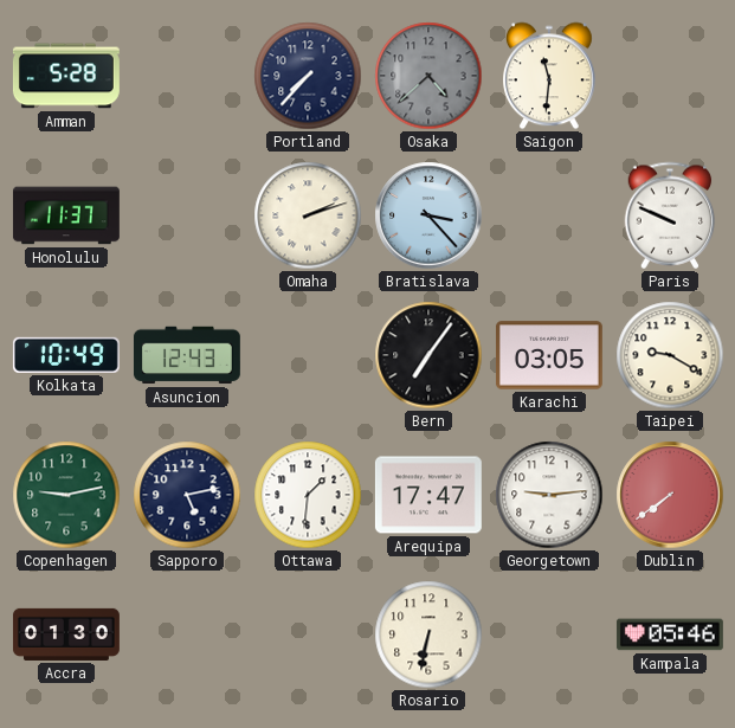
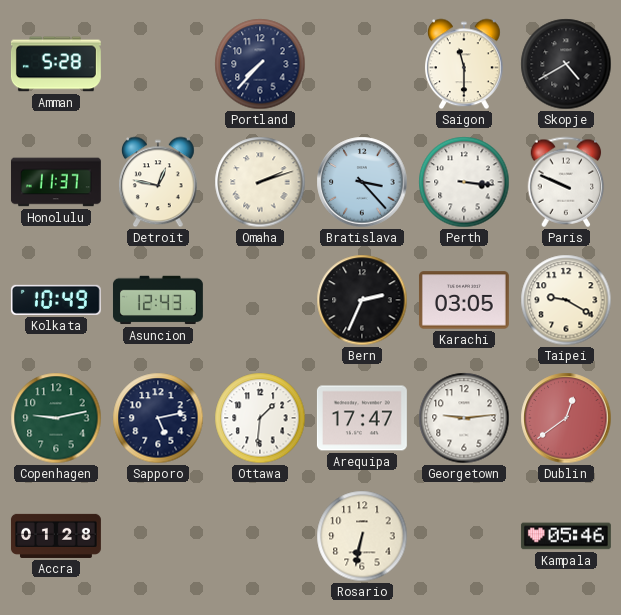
Osaka: 4:38 -> none
Saigon: 11:31 -> 11:30
Skopje: none -> 4:40
Detroit: none -> 12:47
Perth: none -> 3:16
Bern: 7:06 -> 2:34
Dublin: 7:39 -> 12:39
Accra: 01:30 -> 01:28
